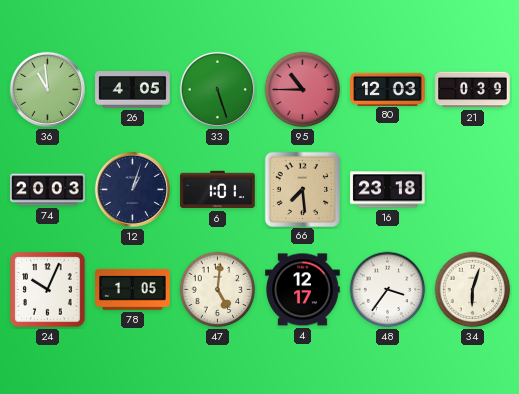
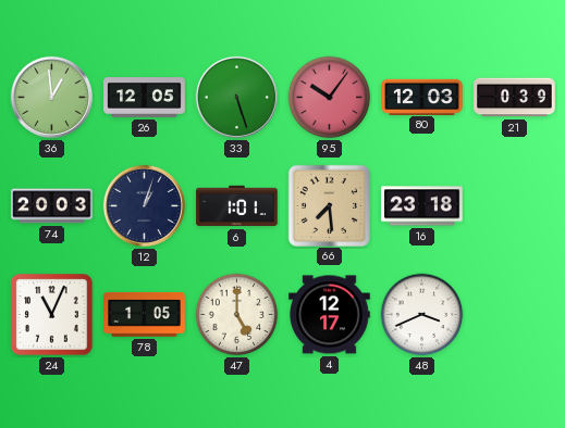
36: 10:59 -> 12:59
26: 4:05 -> 12:05
95: 10:45 -> 10:06
24: 10:04 -> 11:04
47: 5:01 -> 5:00
48: 3:36 -> 3:41
34: 6:03 -> none
